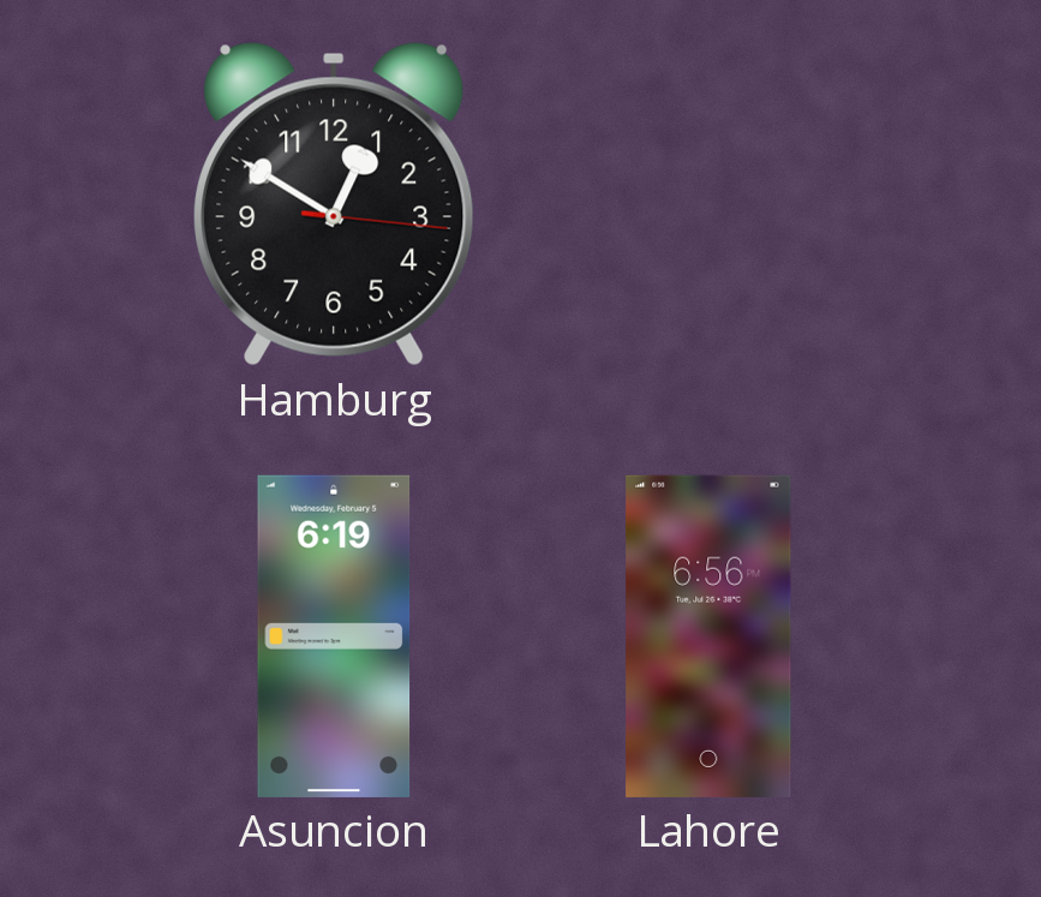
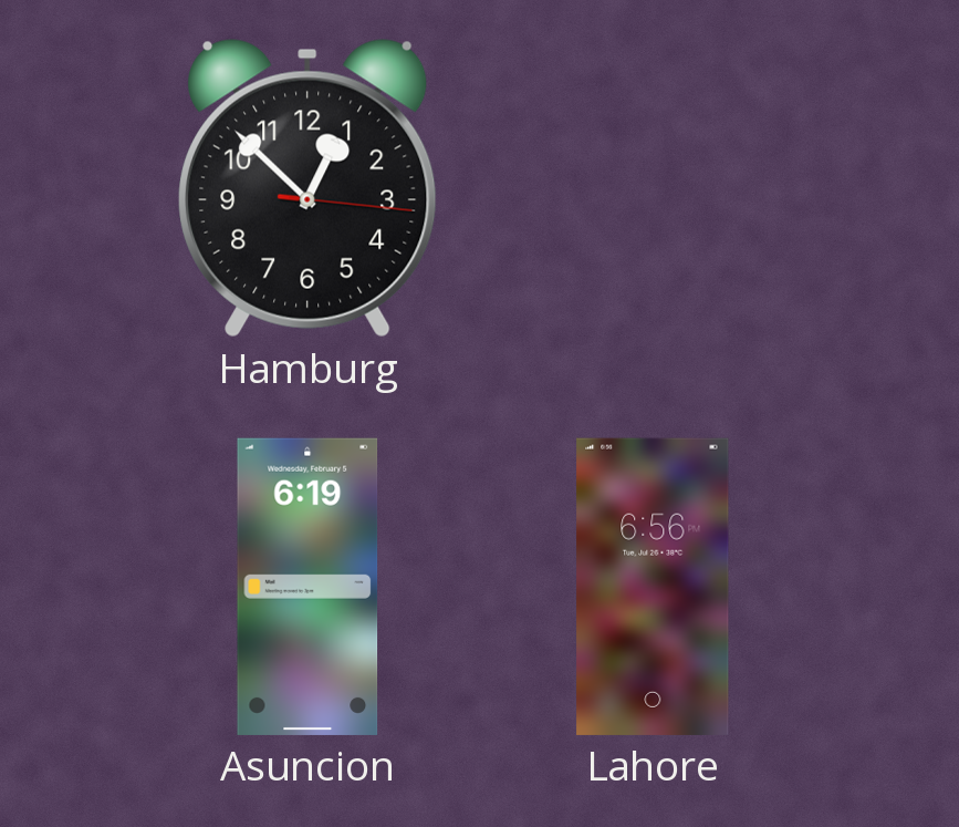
Hamburg: 12:50 -> 12:52
